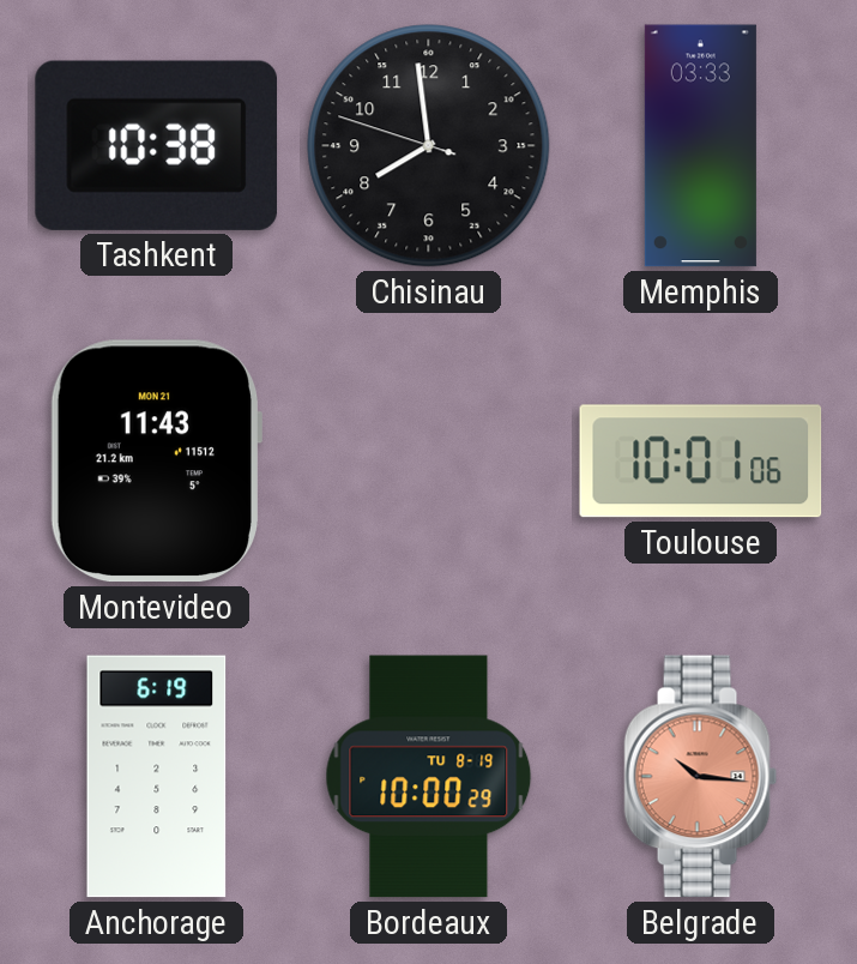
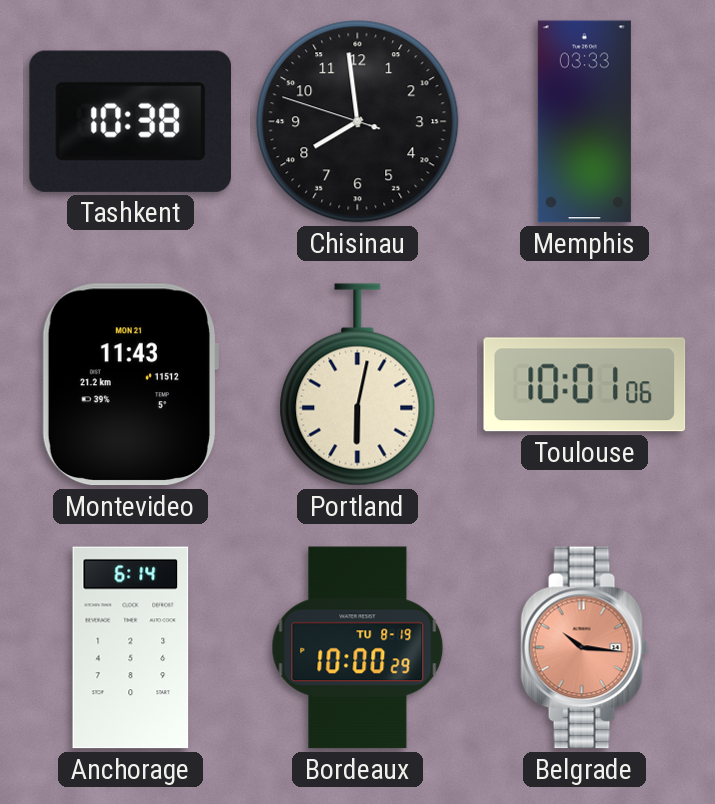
Portland: none -> 6:02
Anchorage: 6:19 -> 6:14
